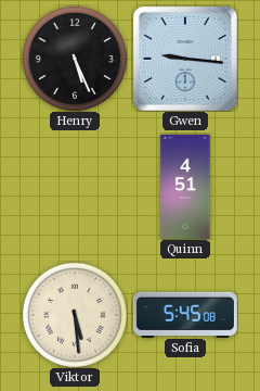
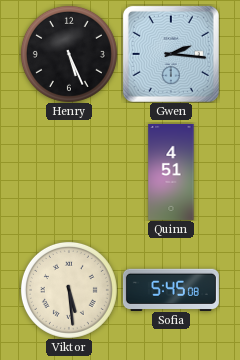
Gwen: 9:16 -> 2:16
